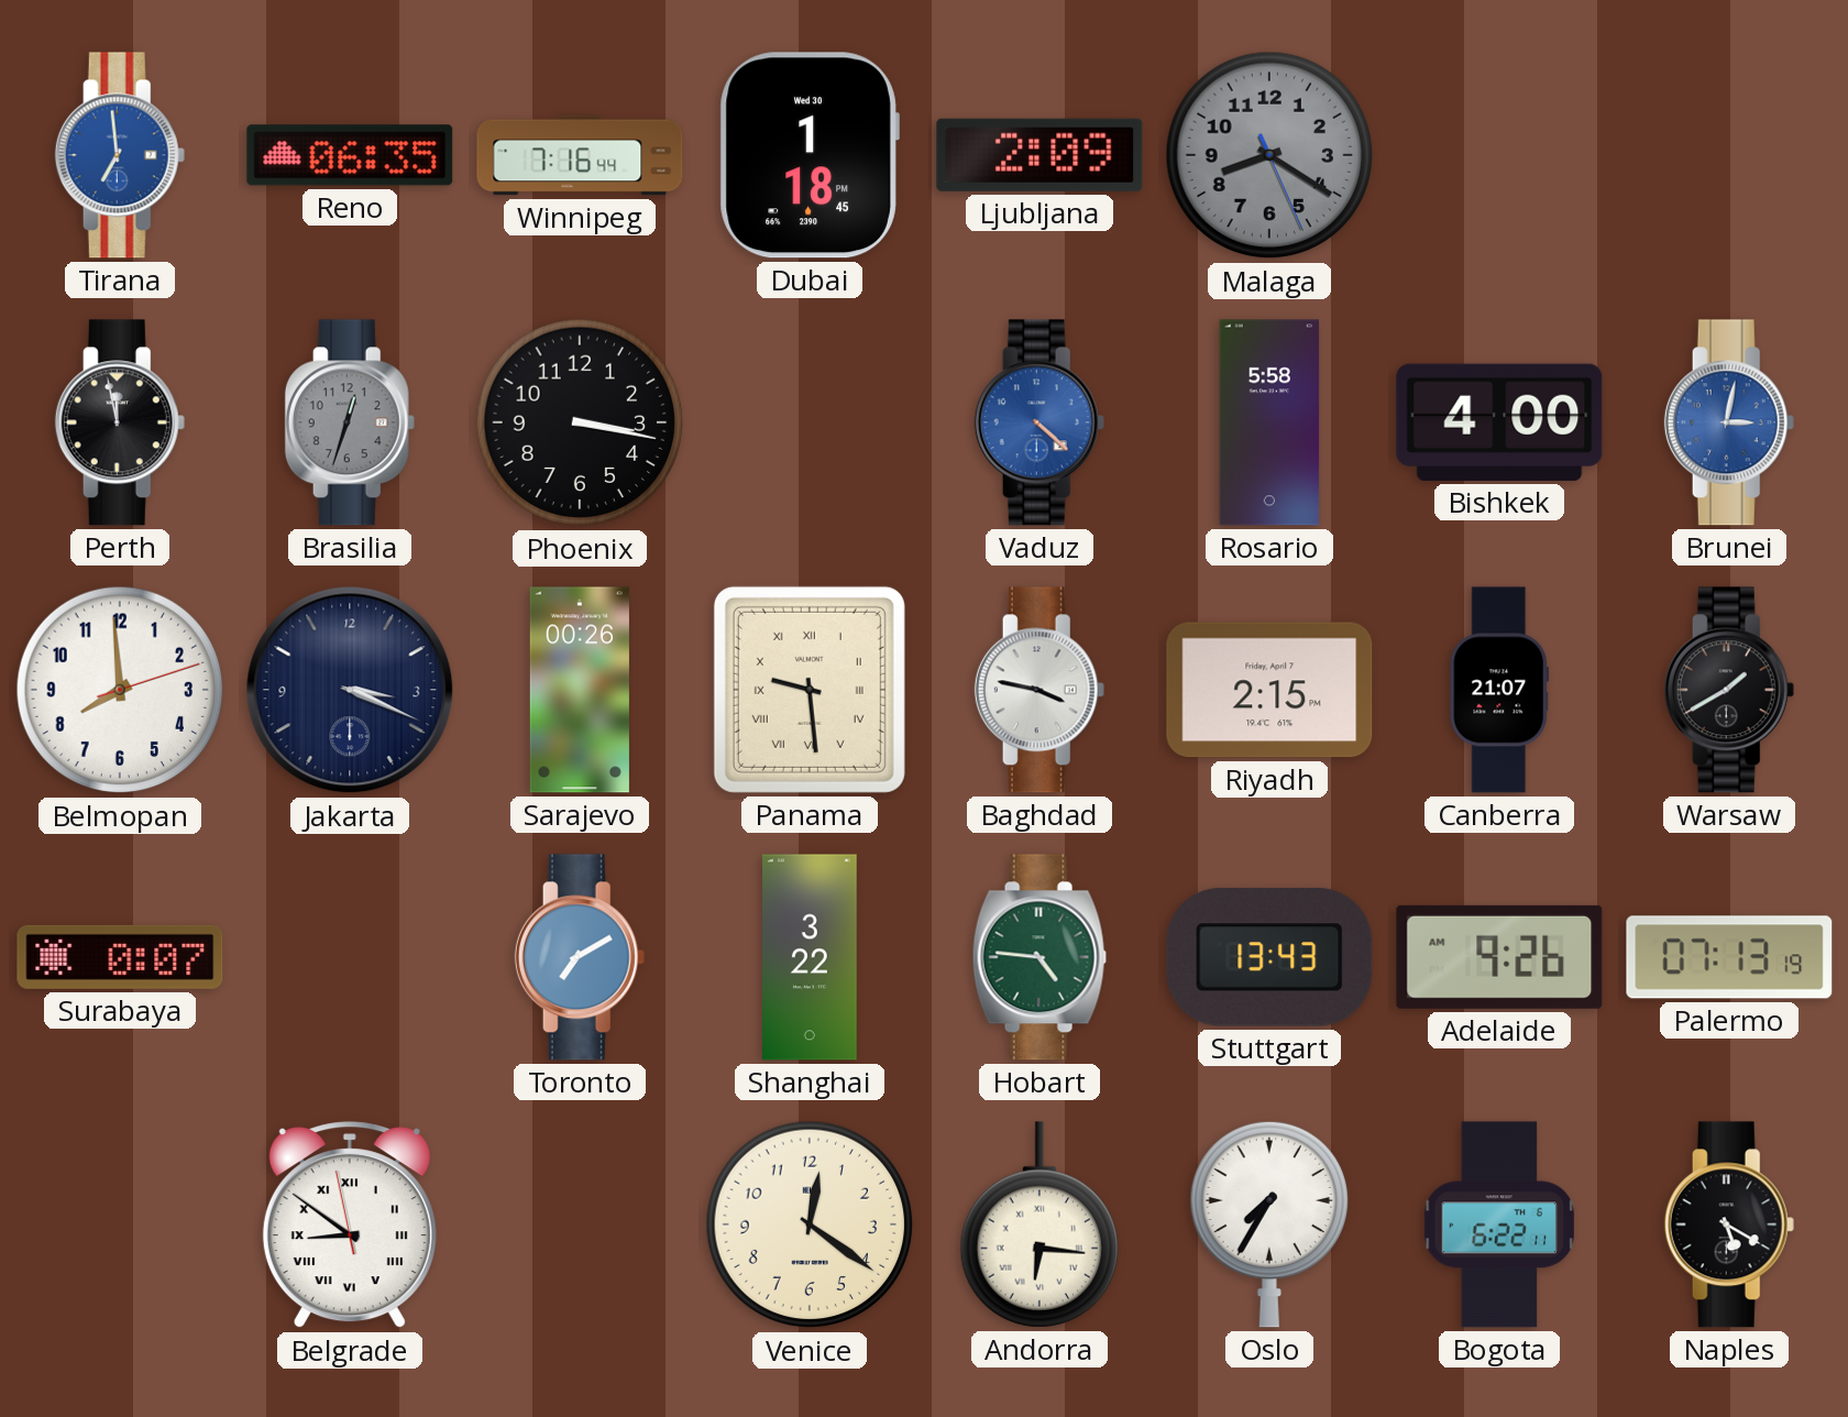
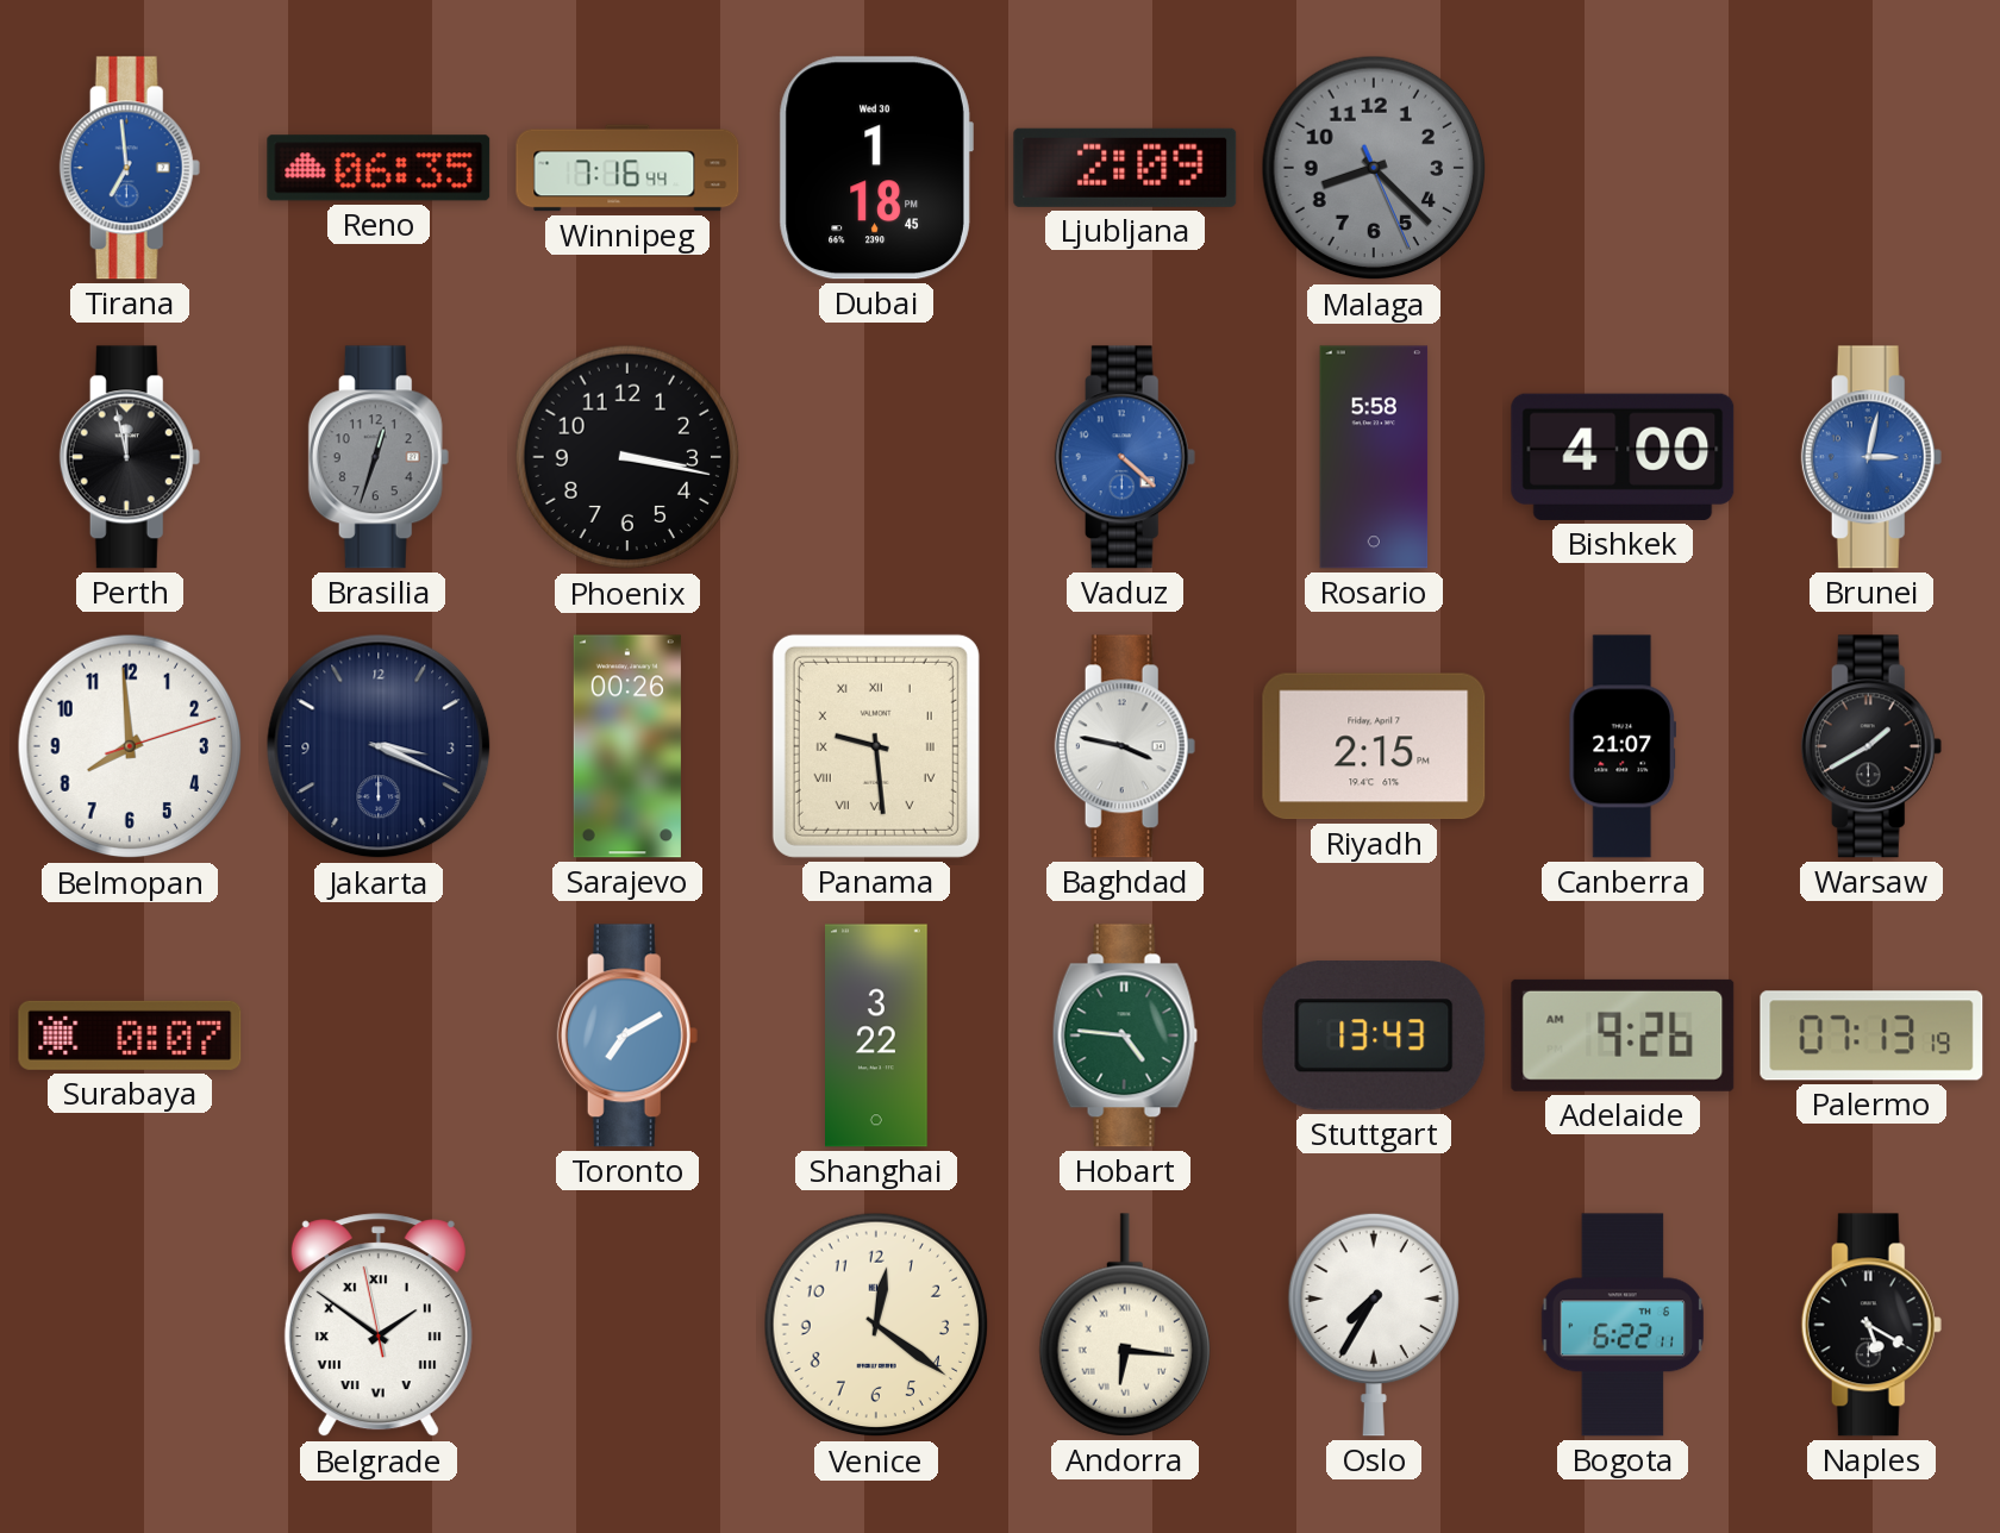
Malaga: 8:20 -> 8:22
Belgrade: 8:50 -> 1:50
